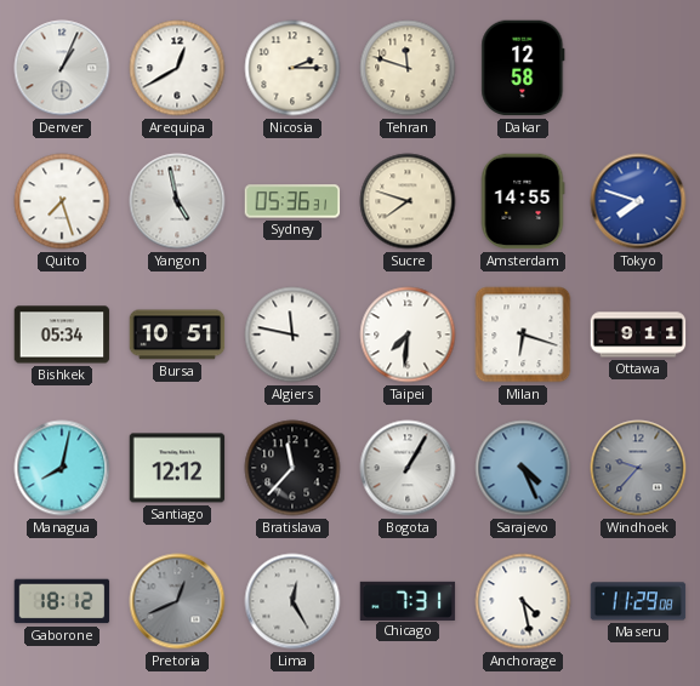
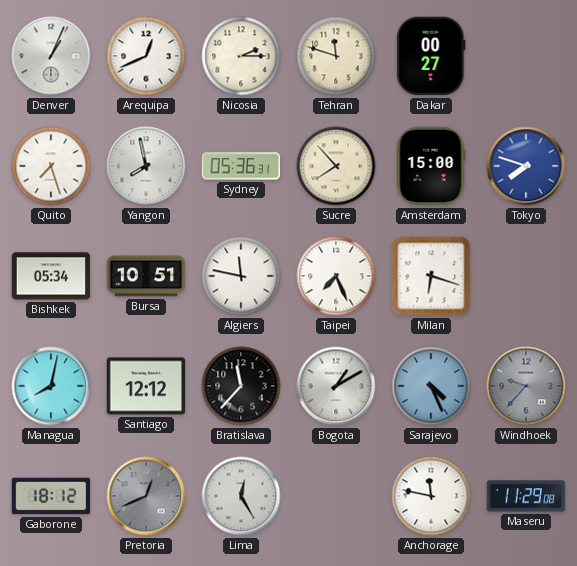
Arequipa: 12:40 -> 12:41
Dakar: 12:58 -> 00:27
Yangon: 4:58 -> 7:58
Sucre: 7:48 -> 7:53
Amsterdam: 14:55 -> 15:00
Taipei: 7:31 -> 7:26
Ottawa: 9:11 -> none
Bogota: 1:05 -> 1:10
Chicago: 7:31 -> none
Anchorage: 4:28 -> 11:47
